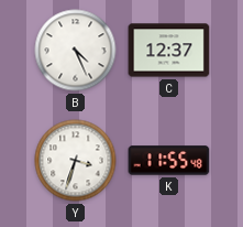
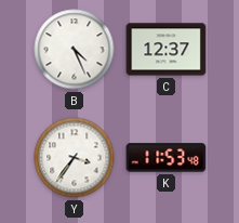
Y: 3:33 -> 3:36
K: 11:55 -> 11:53
